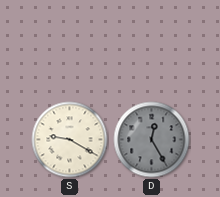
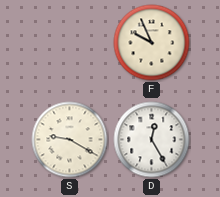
F: none -> 9:56
D dial: grey -> white
